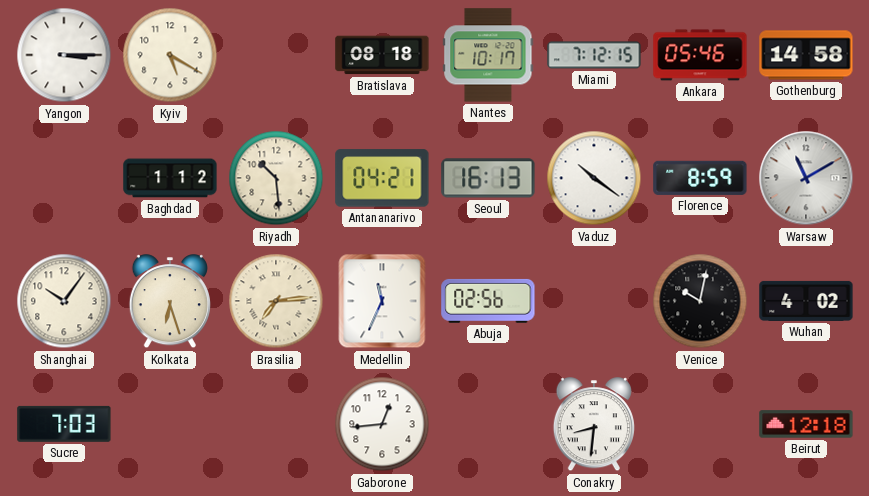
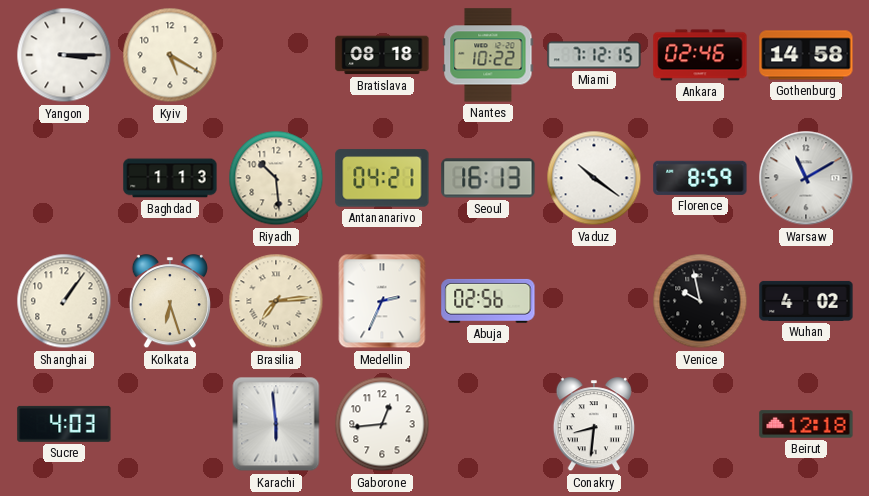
Nantes: 10:17 -> 10:22
Ankara: 05:46 -> 02:46
Baghdad: 1:12 -> 1:13
Shanghai: 10:06 -> 1:06
Medellin: 11:34 -> 2:34
Venice: 10:02 -> 9:58
Sucre: 7:03 -> 4:03
Karachi: none -> 5:59
